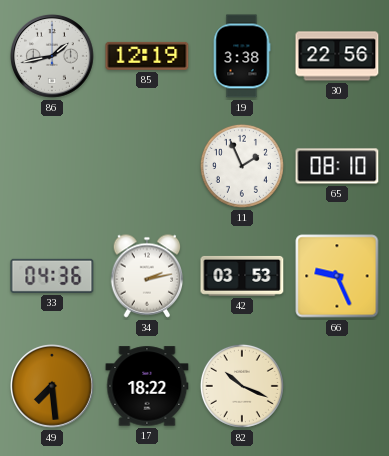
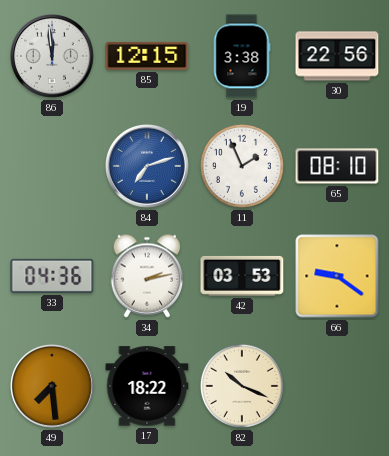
86: 1:43 -> 11:59
85: 12:19 -> 12:15
84: none -> 7:12
66: 9:26 -> 9:21
